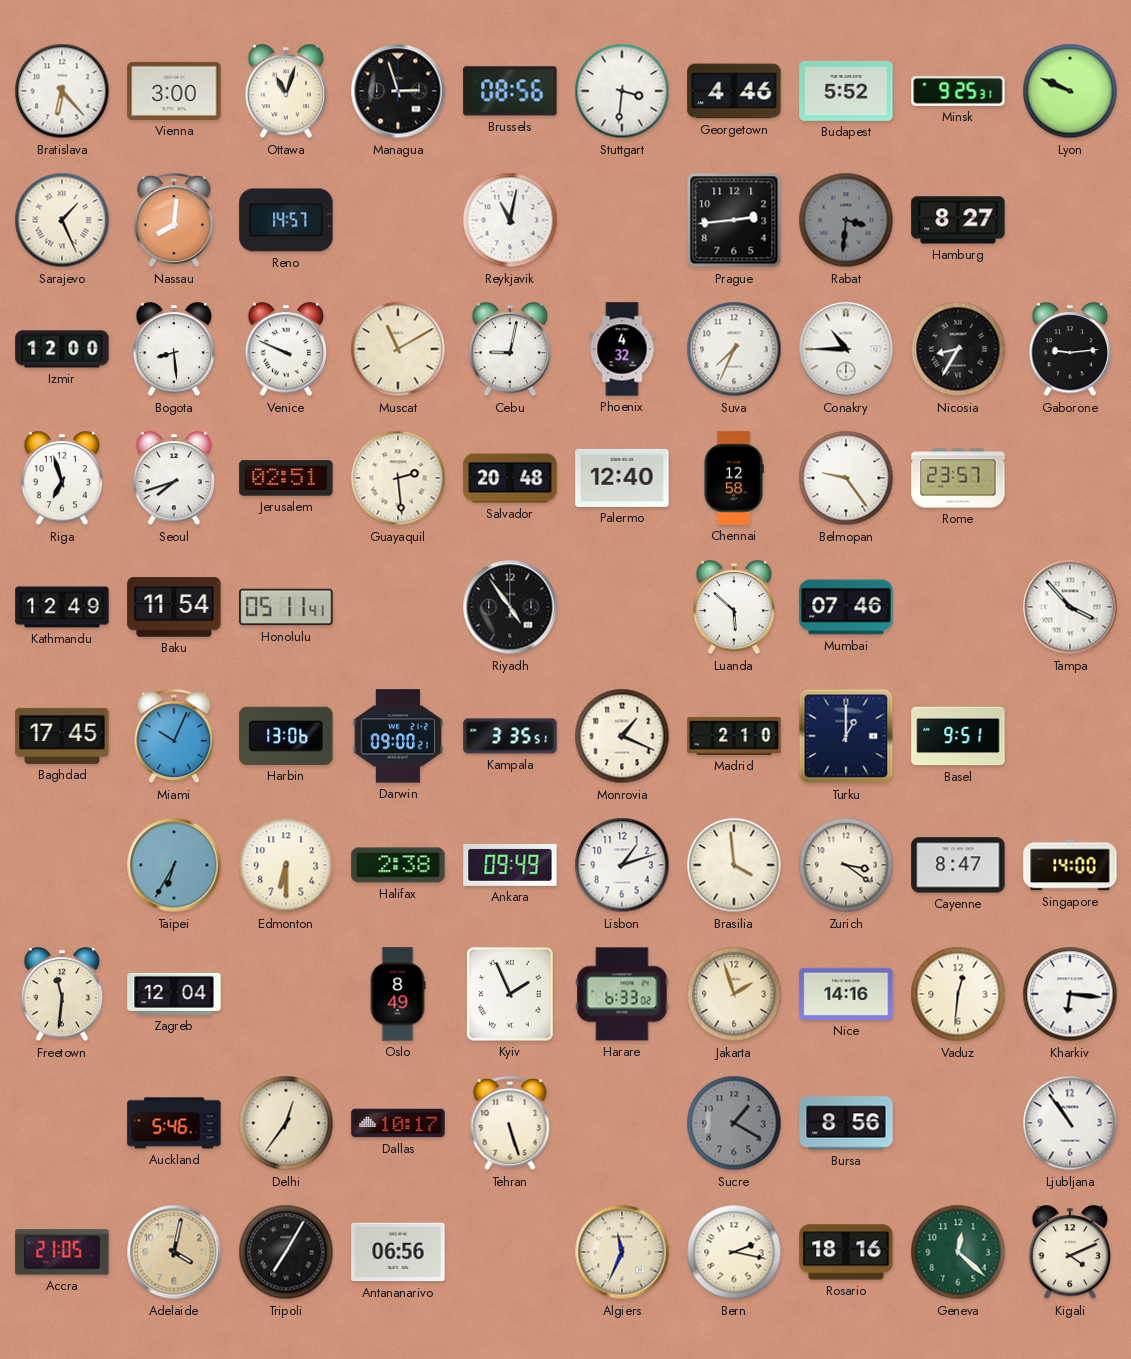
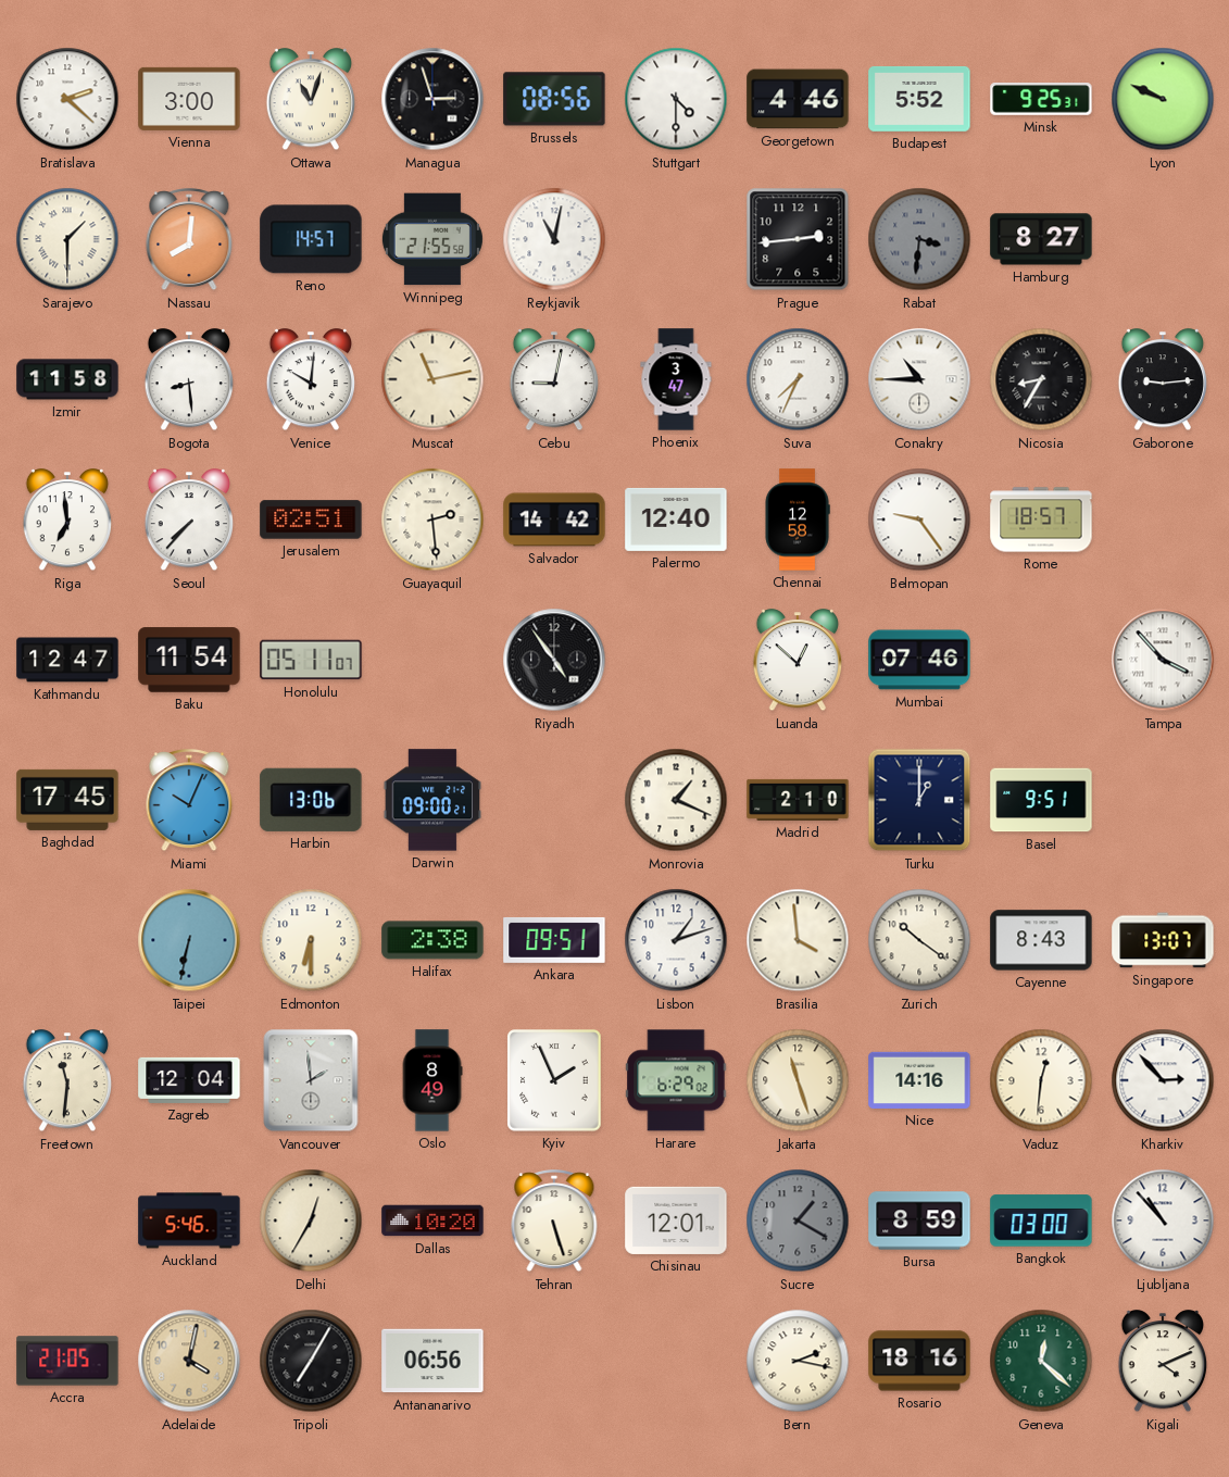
Bratislava: 6:23 -> 2:22
Stuttgart: 3:31 -> 4:30
Sarajevo: 1:26 -> 1:30
Winnipeg: none -> 21:55
Izmir: 12:00 -> 11:58
Venice: 9:49 -> 10:01
Muscat: 11:10 -> 11:13
Phoenix: 4:32 -> 3:47
Riga: 6:57 -> 6:59
Seoul: 7:42 -> 7:37
Salvador: 20:48 -> 14:42
Rome: 23:57 -> 18:57
Kathmandu: 12:49 -> 12:47
Honolulu: 05:11:41 -> 05:11:07
Luanda: 5:52 -> 12:52
Kampala: 3:35 -> none
Taipei: 6:35 -> 6:32
Ankara: 09:49 -> 09:51
Zurich: 3:21 -> 10:21
Cayenne: 8:47 -> 8:43
Singapore: 14:00 -> 13:07
Vancouver: none -> 1:59
Harare: 6:33 -> 6:29
Jakarta: 1:57 -> 11:27
Kharkiv: 6:16 -> 2:53
Delhi: 12:36 -> 12:35
Dallas: 10:17 -> 10:20
Chisinau: none -> 12:01
Bursa: 8:56 -> 8:59
Bangkok: none -> 03:00
Ljubljana: 10:54 -> 10:53
Algiers: 11:34 -> none
